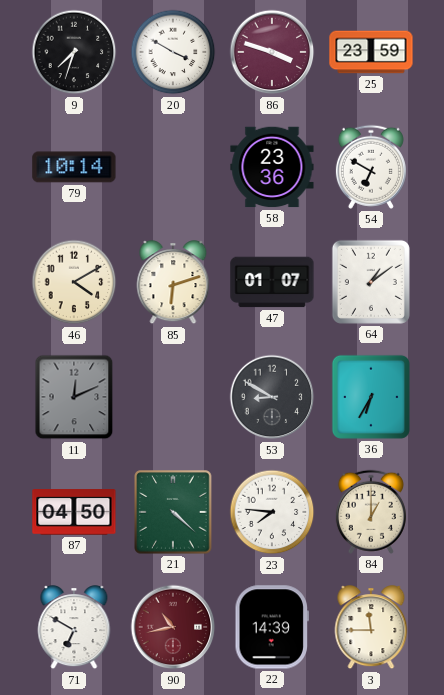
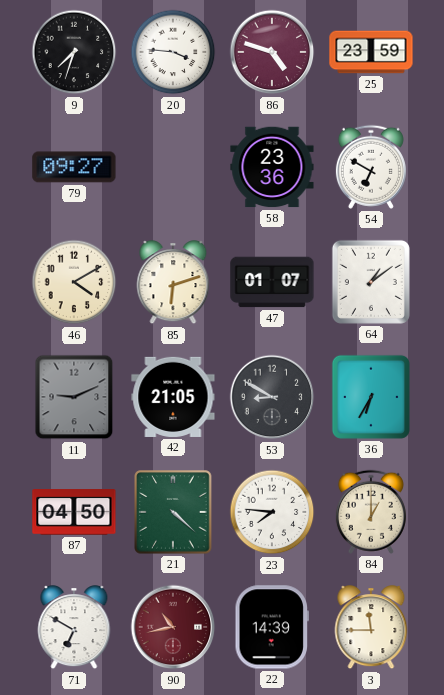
20: 3:50 -> 3:46
86: 3:48 -> 4:48
79: 10:14 -> 09:27
11: 12:11 -> 9:11
42: none -> 21:05
